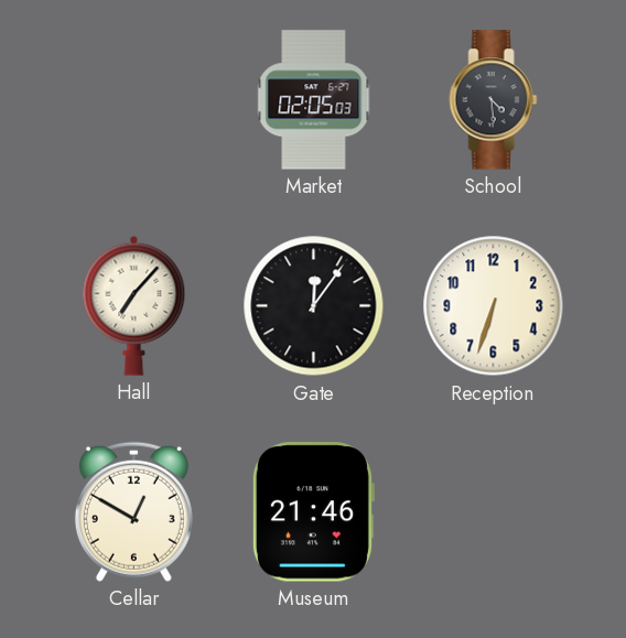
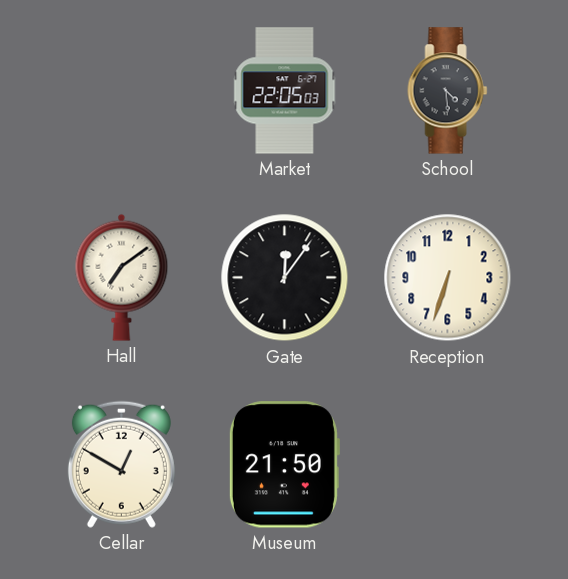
Market: 02:05 -> 22:05
Hall: 7:07 -> 7:09
Museum: 21:46 -> 21:50
